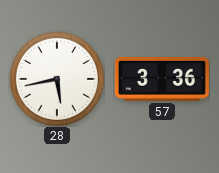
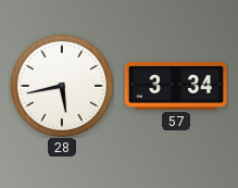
57: 3:36 -> 3:34
